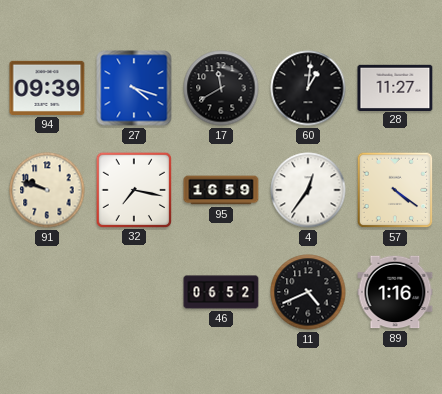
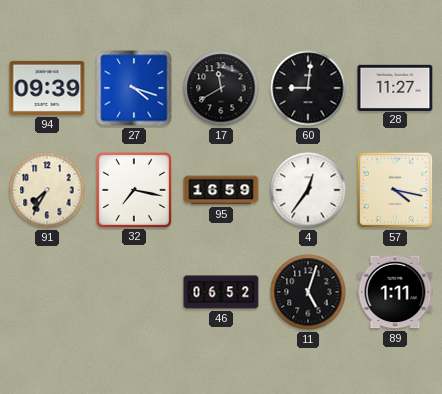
60: 1:01 -> 9:01
91: 9:48 -> 7:35
57: 4:21 -> 4:17
11: 4:41 -> 5:03
89: 1:16 -> 1:11
